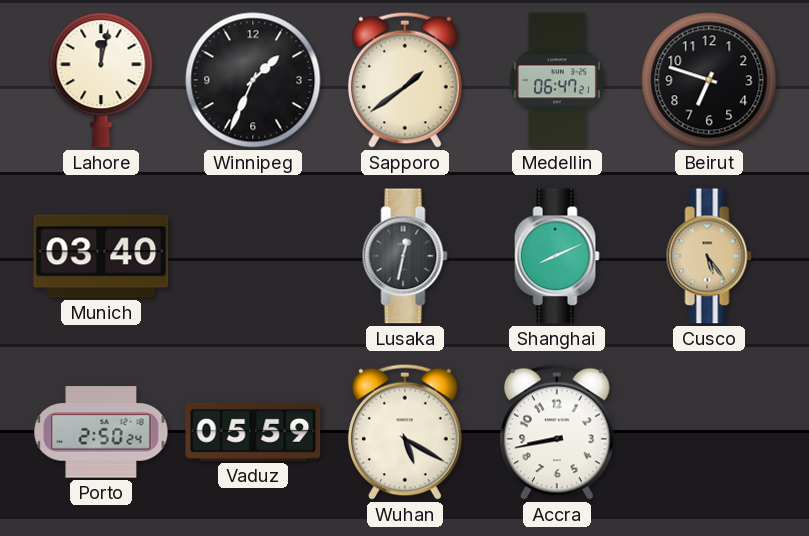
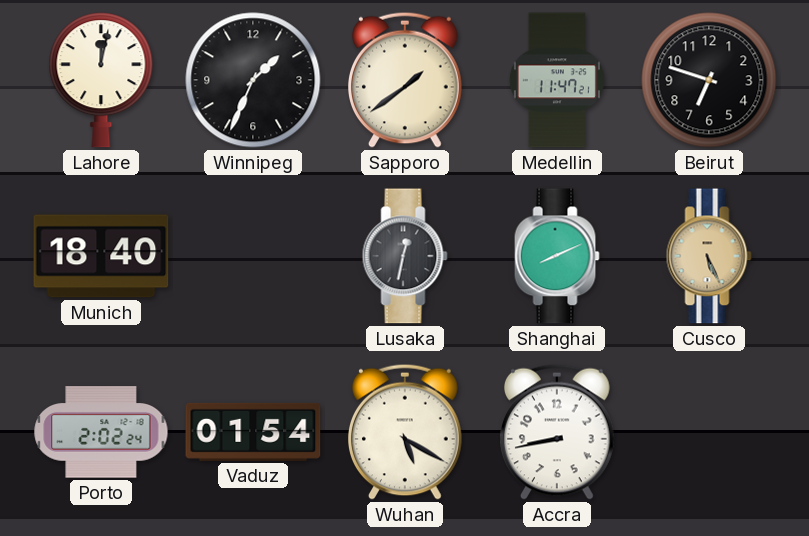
Medellin: 06:47 -> 11:47
Munich: 03:40 -> 18:40
Cusco: 5:24 -> 5:26
Porto: 2:50 -> 2:02
Vaduz: 05:59 -> 01:54
